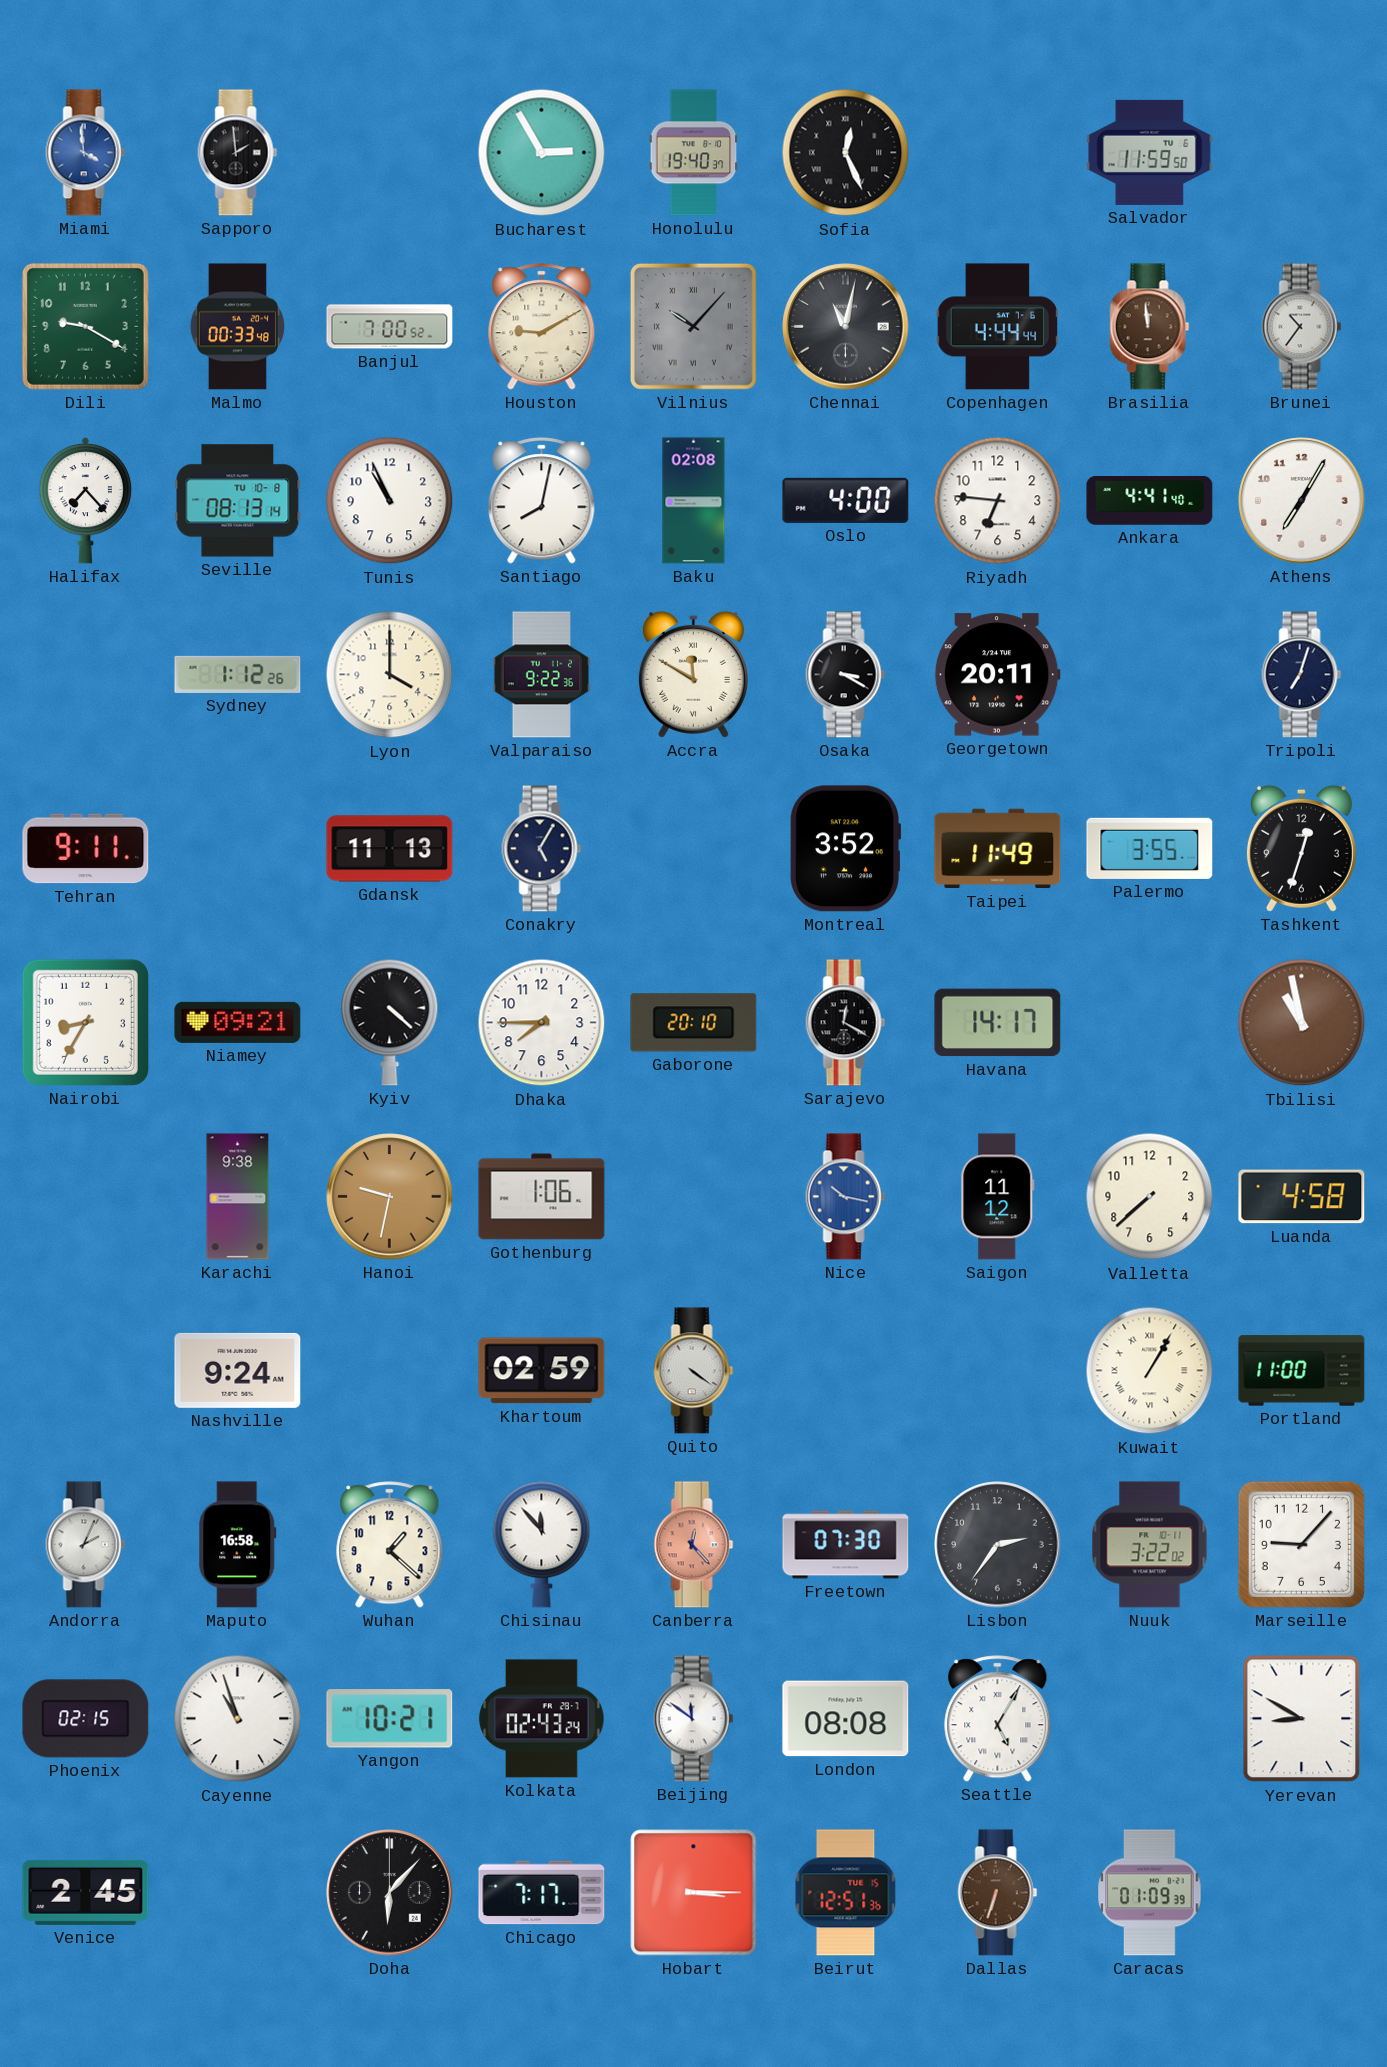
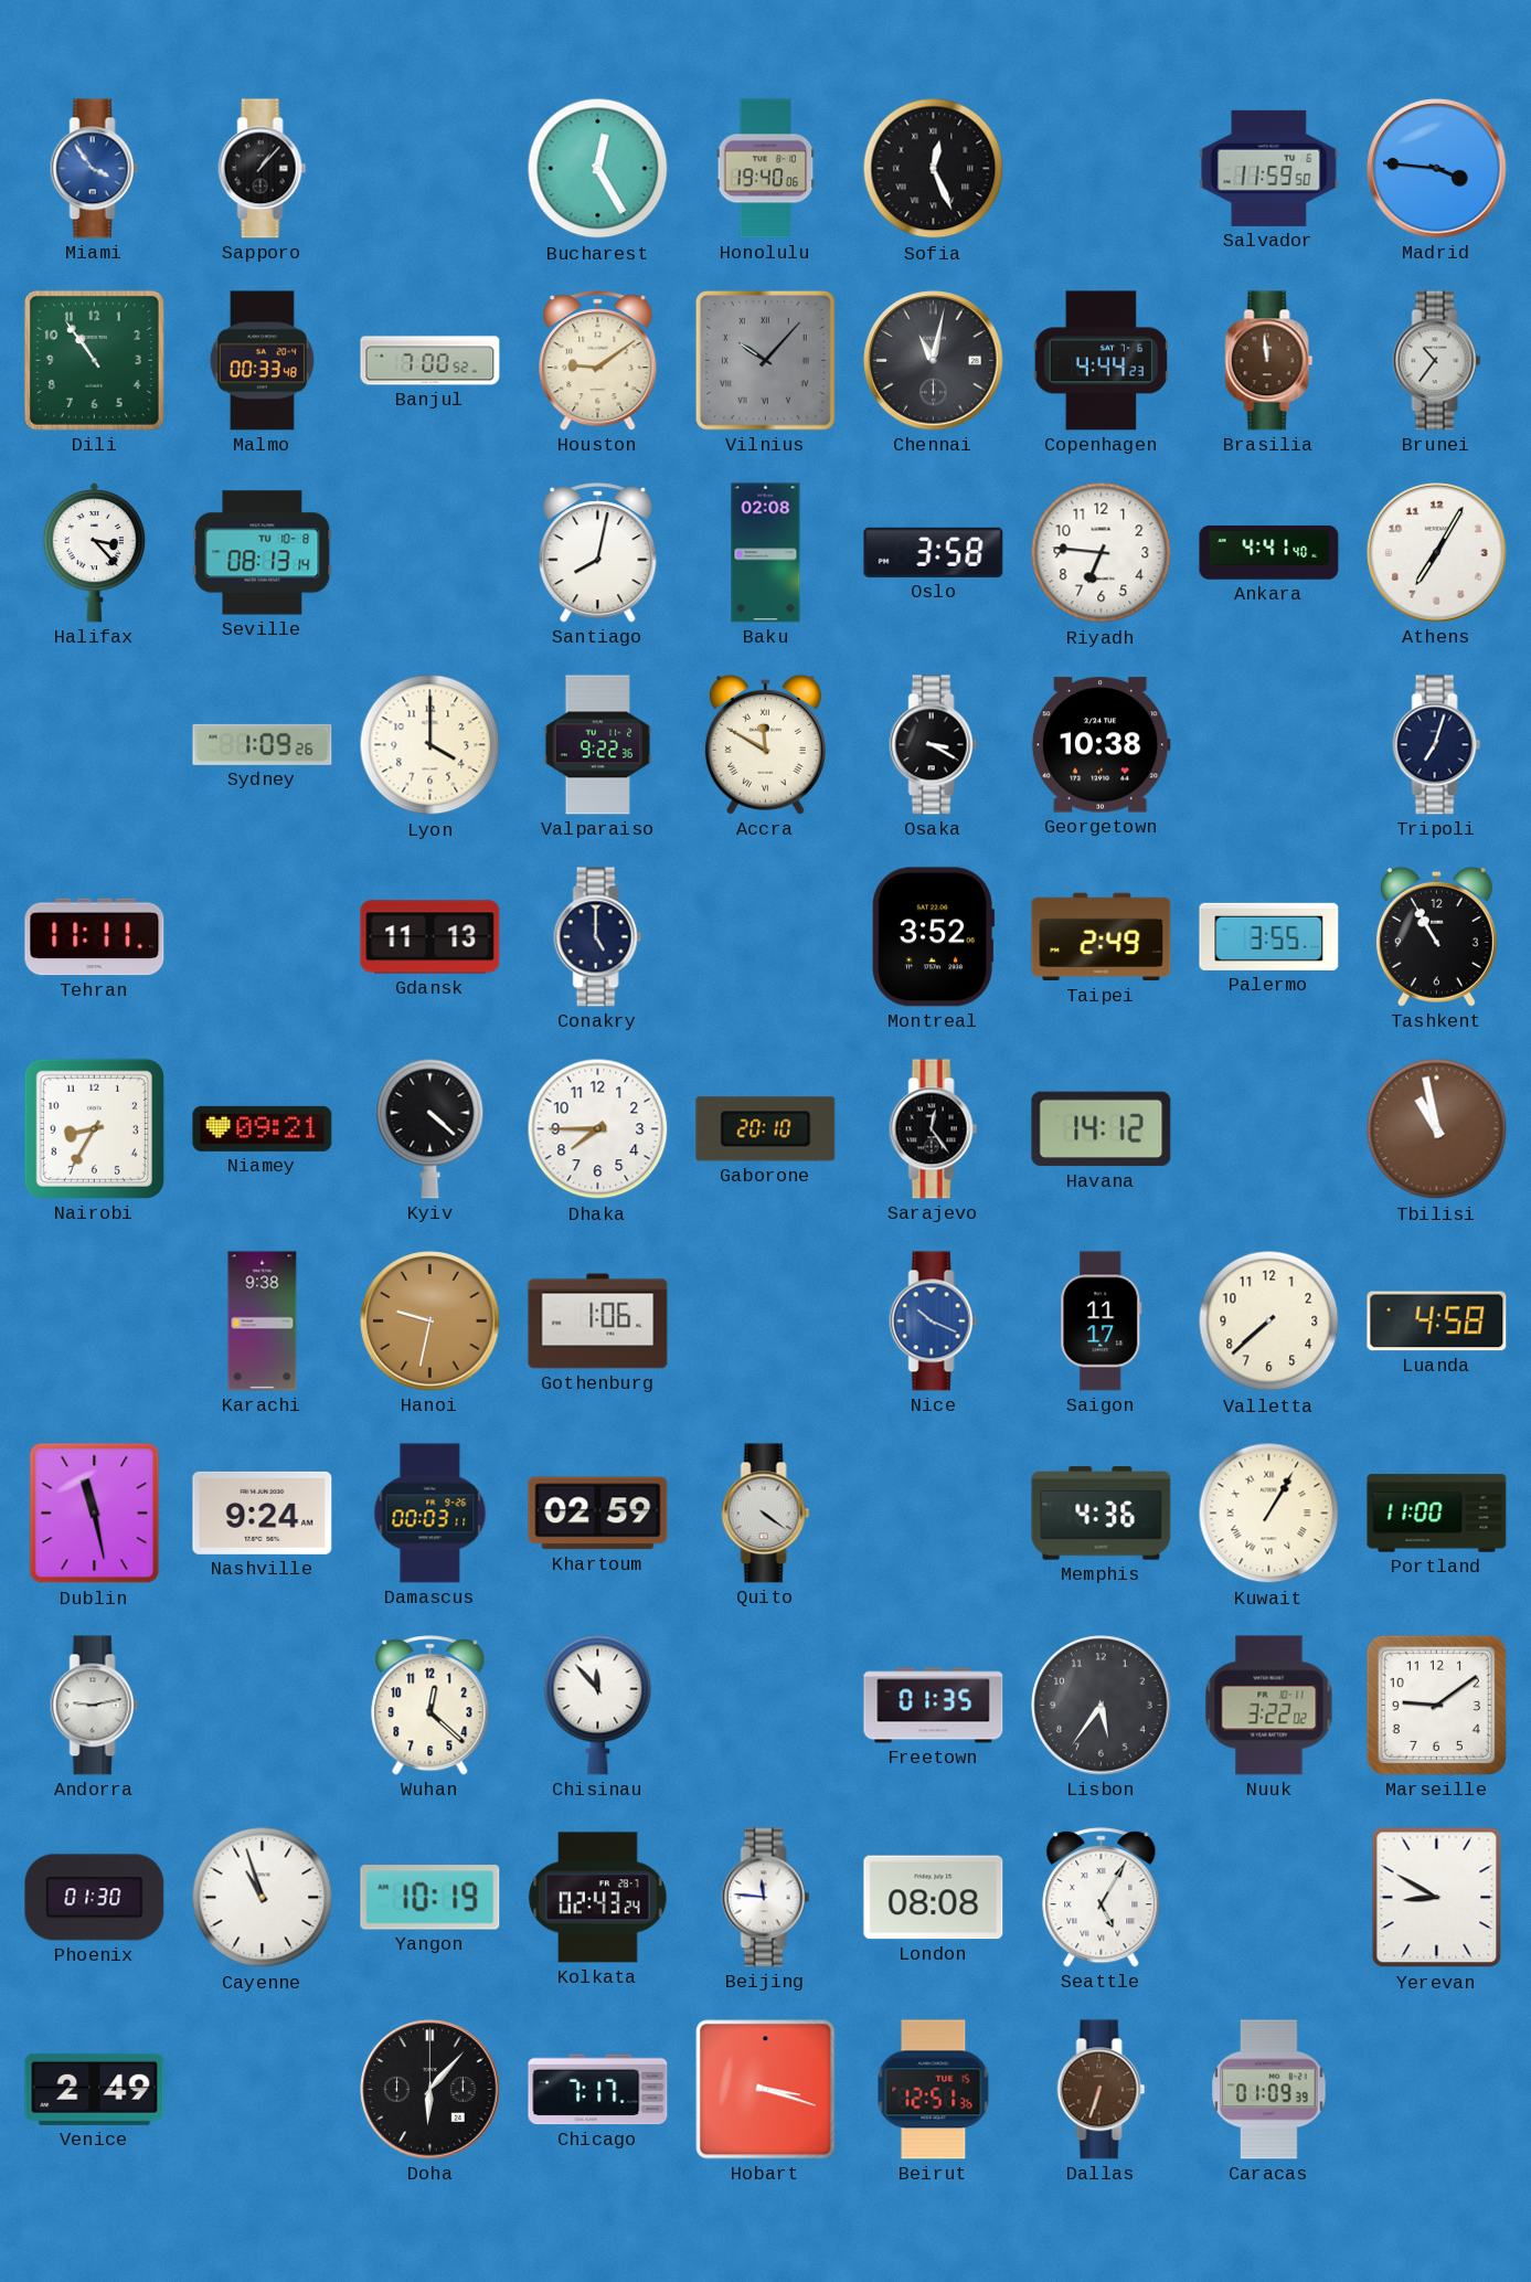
Miami: 3:59 -> 3:54
Sapporo: 1:59 -> 1:07
Bucharest: 2:55 -> 12:25
Honolulu: 19:40:37 -> 19:40:06
Madrid: none -> 3:46
Dili: 9:20 -> 10:54
Houston: 9:10 -> 9:09
Copenhagen: 4:44:44 -> 4:44:23
Halifax: 7:23 -> 3:23
Tunis: 10:56 -> none
Oslo: 4:00 -> 3:58
Sydney: 1:12 -> 1:09
Georgetown: 20:11 -> 10:38
Tehran: 9:11 -> 11:11
Conakry: 5:05 -> 5:00
Taipei: 11:49 -> 2:49
Tashkent: 12:33 -> 10:55
Sarajevo: 12:20 -> 12:24
Havana: 14:17 -> 14:12
Nice: 10:17 -> 10:19
Saigon: 11:12 -> 11:17
Dublin: none -> 11:28
Damascus: none -> 00:03
Memphis: none -> 4:36
Andorra: 2:04 -> 9:13
Maputo: 16:58 -> none
Wuhan: 1:22 -> 12:22
Canberra: 12:23 -> none
Freetown: 07:30 -> 01:35
Lisbon: 2:36 -> 5:36
Marseille: 9:07 -> 9:09
Phoenix: 02:15 -> 01:30
Yangon: 10:21 -> 10:19
Beijing: 11:51 -> 11:46
Venice: 2:45 -> 2:49
Hobart: 3:15 -> 3:18
